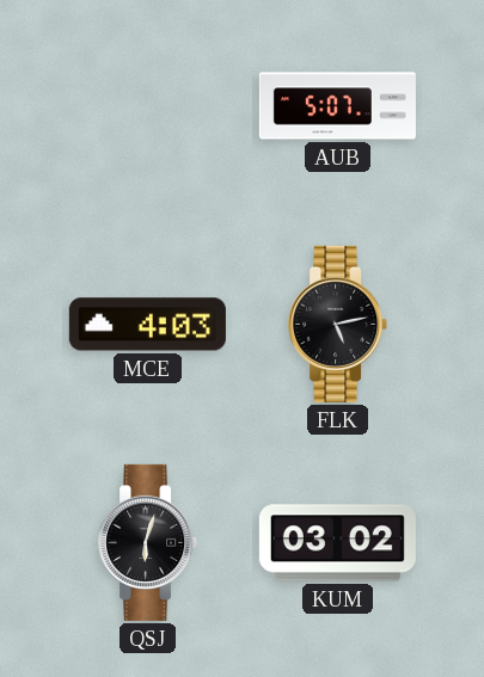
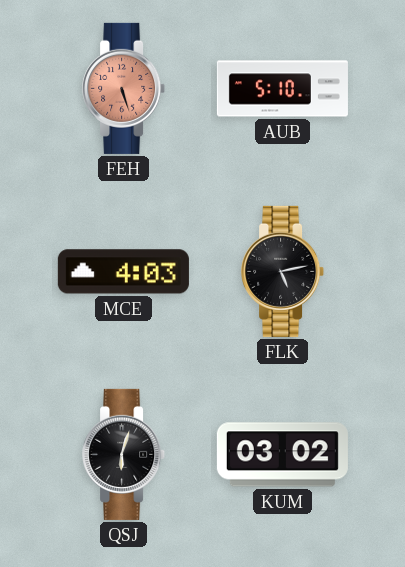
FEH: none -> 5:27
AUB: 5:07 -> 5:10
